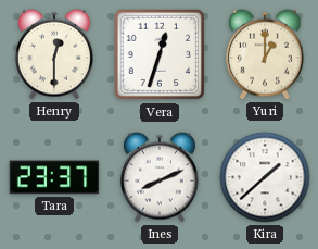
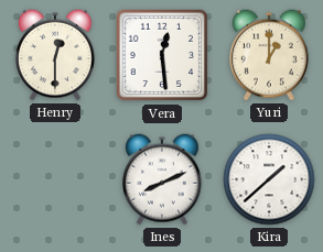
Vera: 12:33 -> 12:29
Tara: 23:37 -> none
